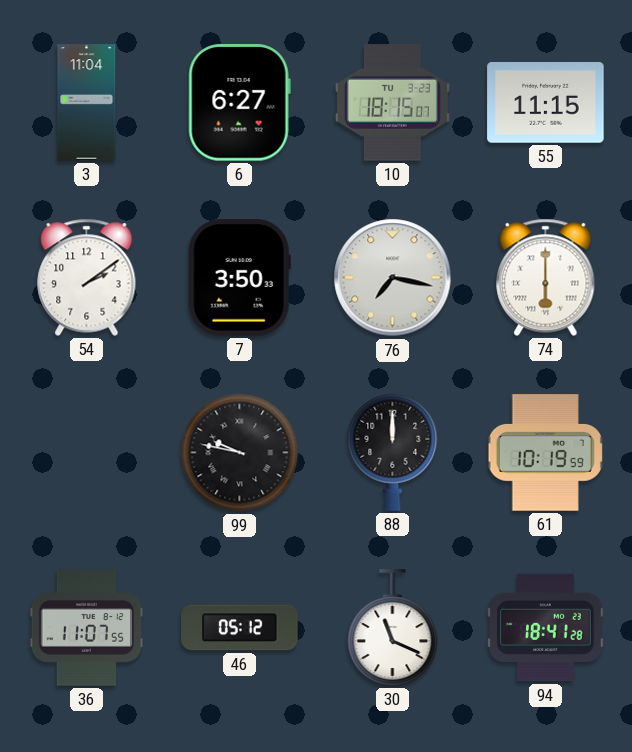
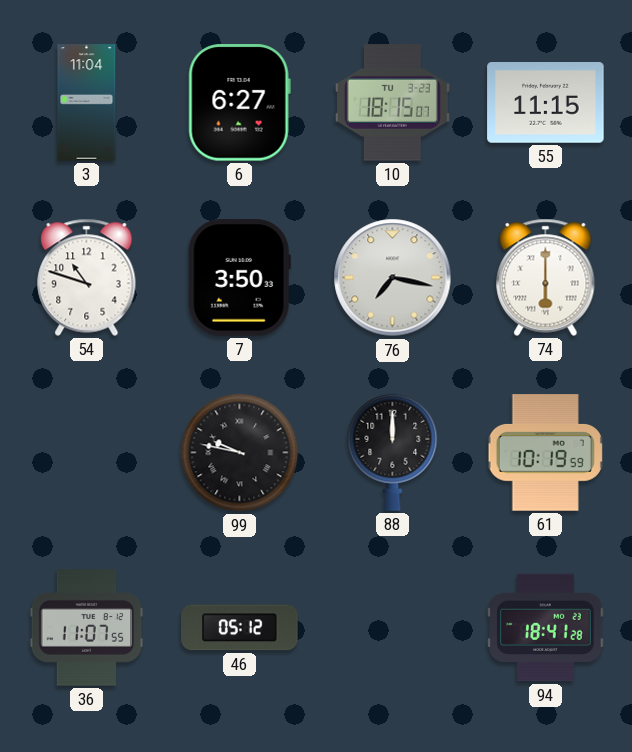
54: 2:09 -> 10:48
30: 11:19 -> none
